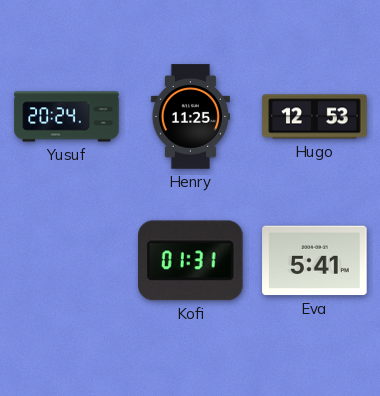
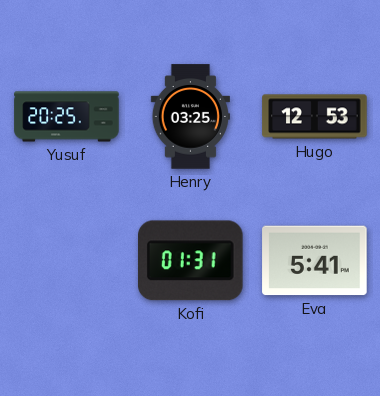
Yusuf: 20:24 -> 20:25
Henry: 11:25 -> 03:25
